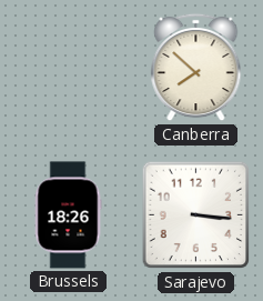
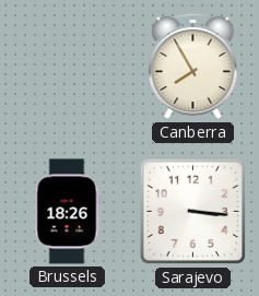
Canberra: 7:52 -> 7:55
